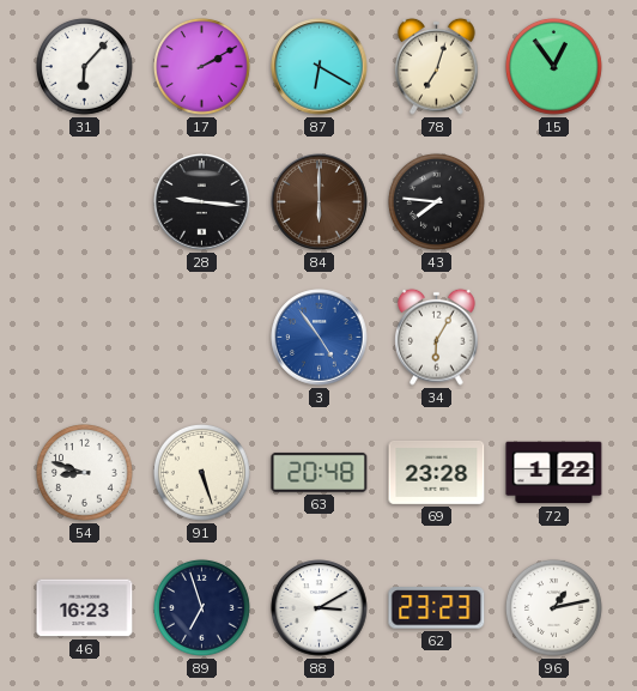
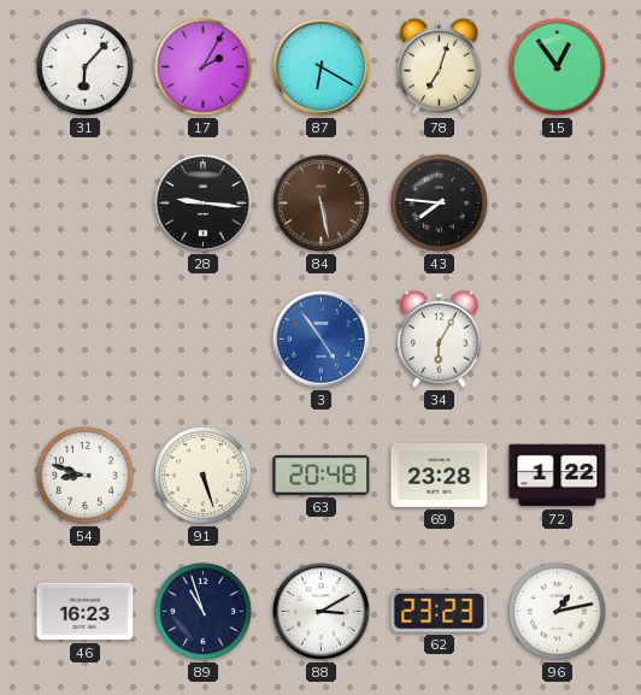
17: 2:10 -> 2:05
84: 6:00 -> 5:28
89: 6:57 -> 10:57
